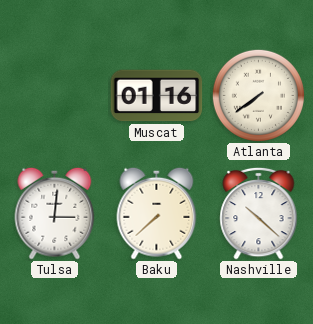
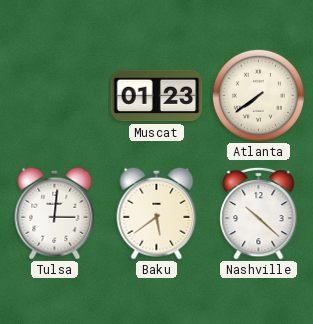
Muscat: 01:16 -> 01:23
Baku: 7:38 -> 5:39
